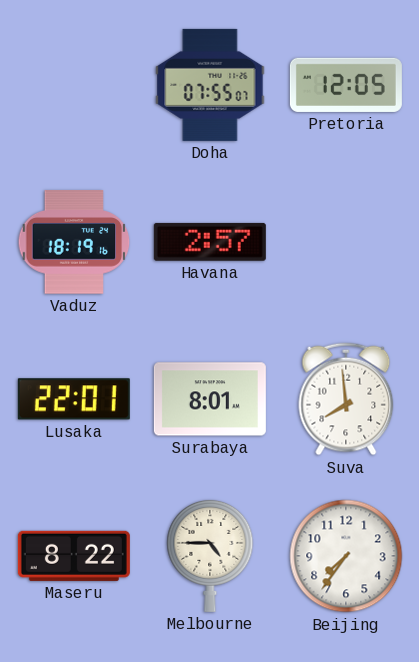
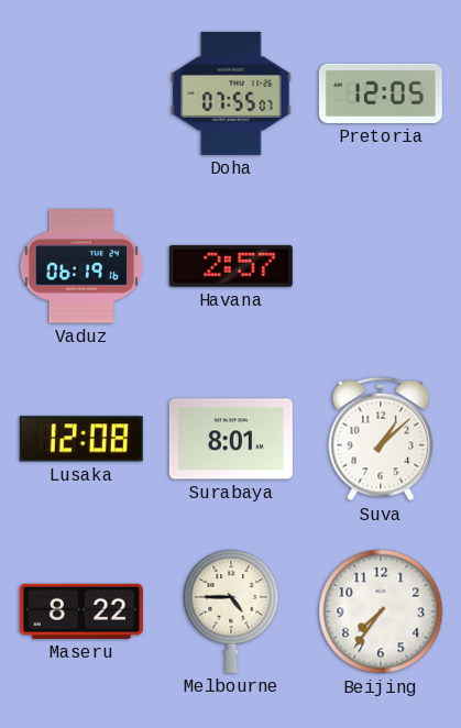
Vaduz: 18:19 -> 06:19
Lusaka: 22:01 -> 12:08
Suva: 7:59 -> 1:08
